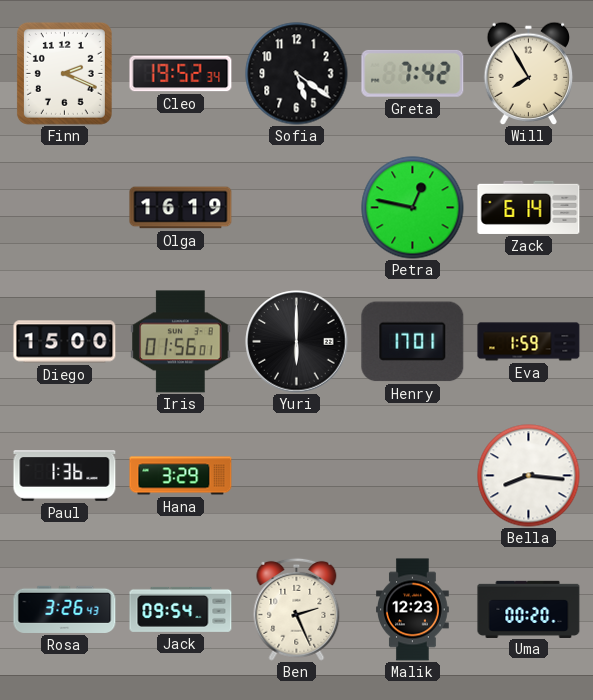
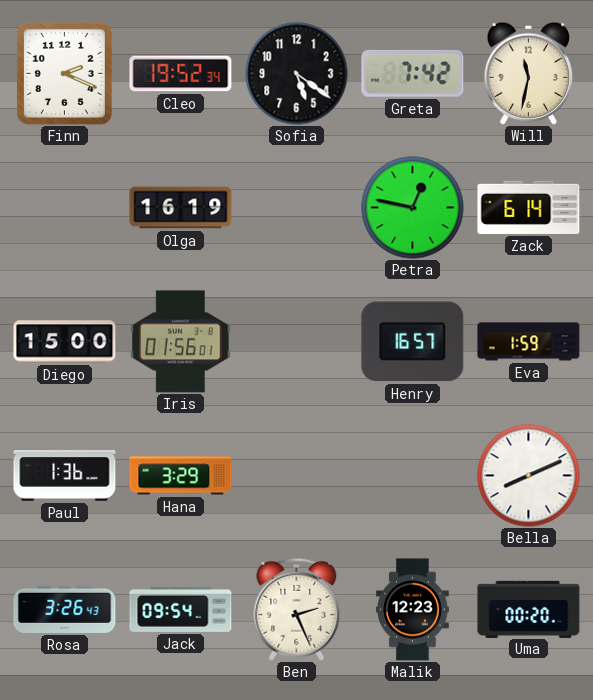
Will: 7:55 -> 11:32
Yuri: 6:00 -> none
Henry: 17:01 -> 16:57
Bella: 8:16 -> 8:11
